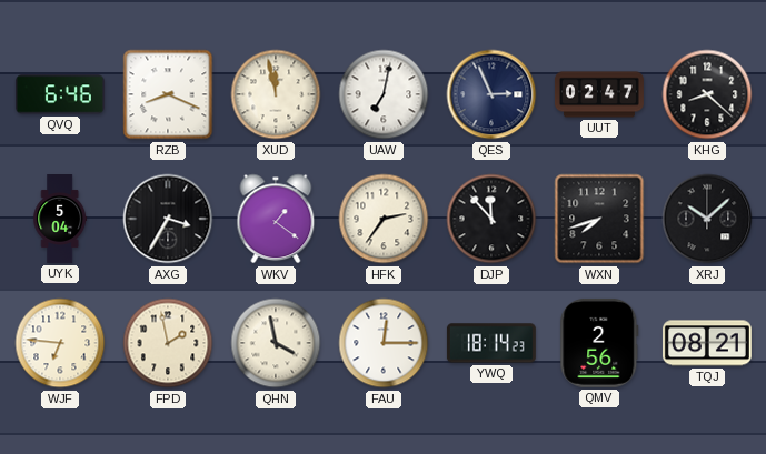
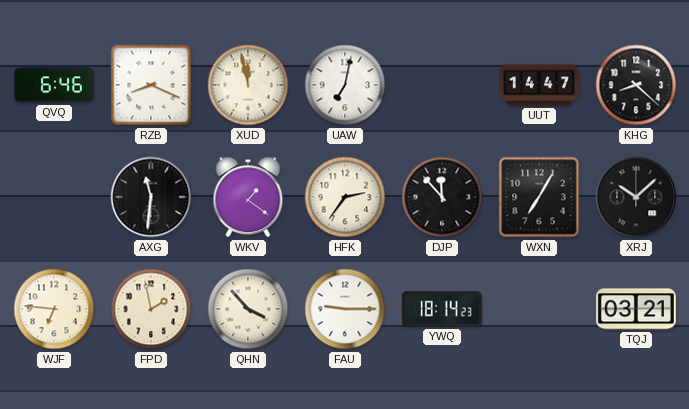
QES: 2:56 -> none
UUT: 02:47 -> 14:47
UYK: 5:04 -> none
AXG: 3:35 -> 11:31
WXN: 7:42 -> 7:05
QHN: 3:58 -> 3:53
FAU: 12:15 -> 9:15
QMV: 2:56 -> none
TQJ: 08:21 -> 03:21
